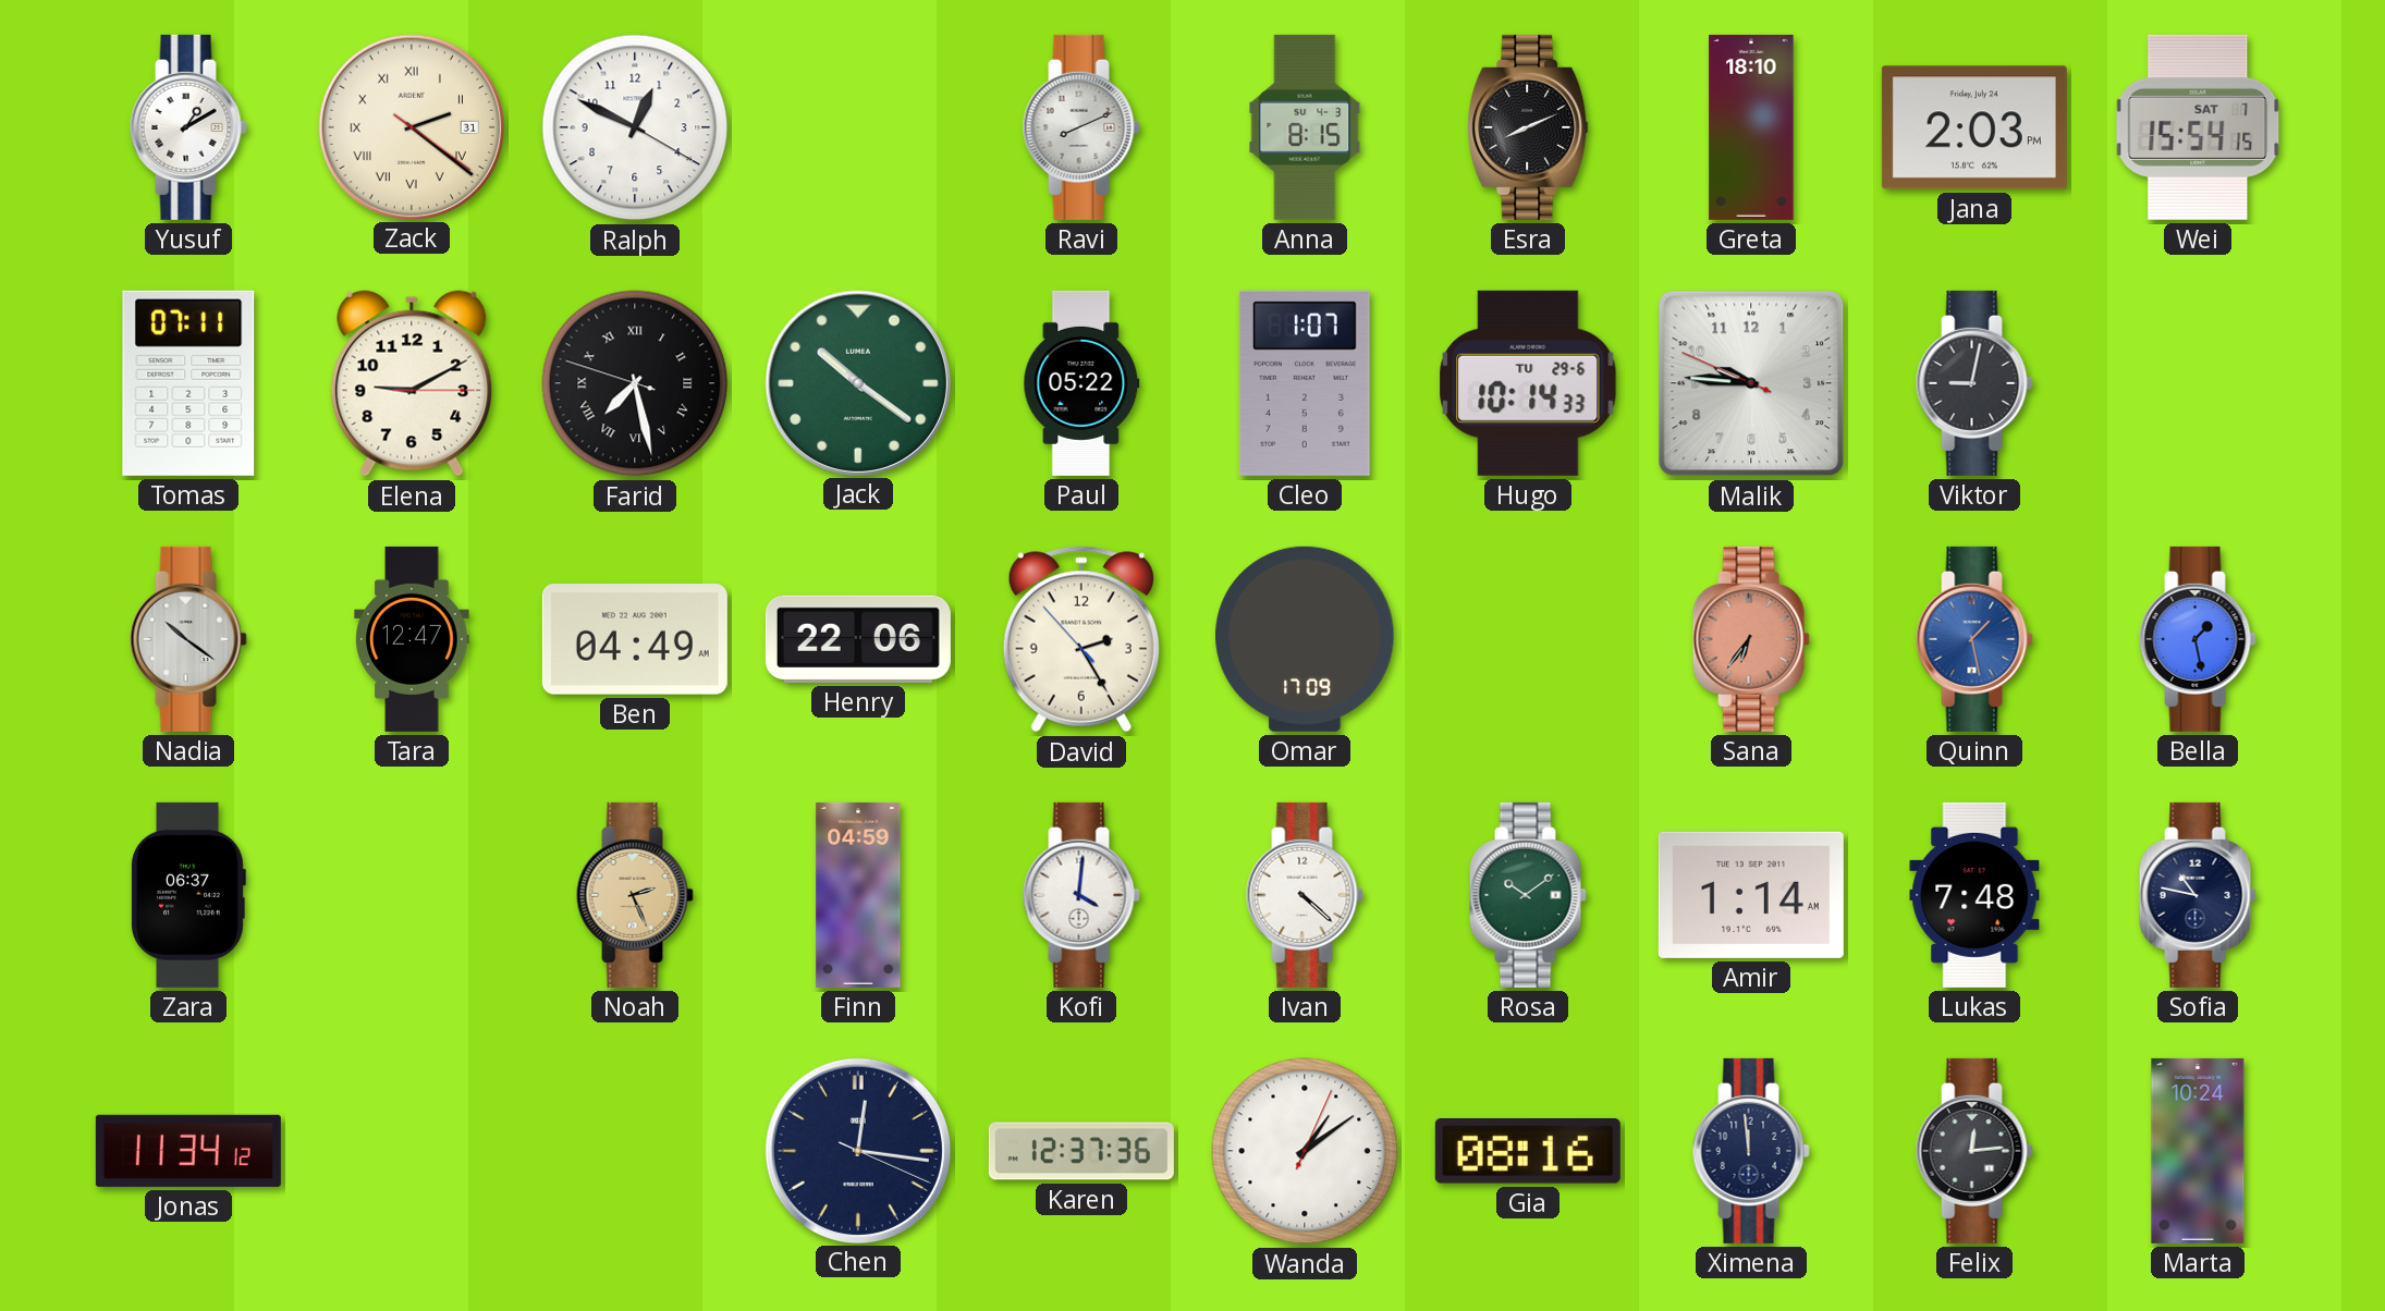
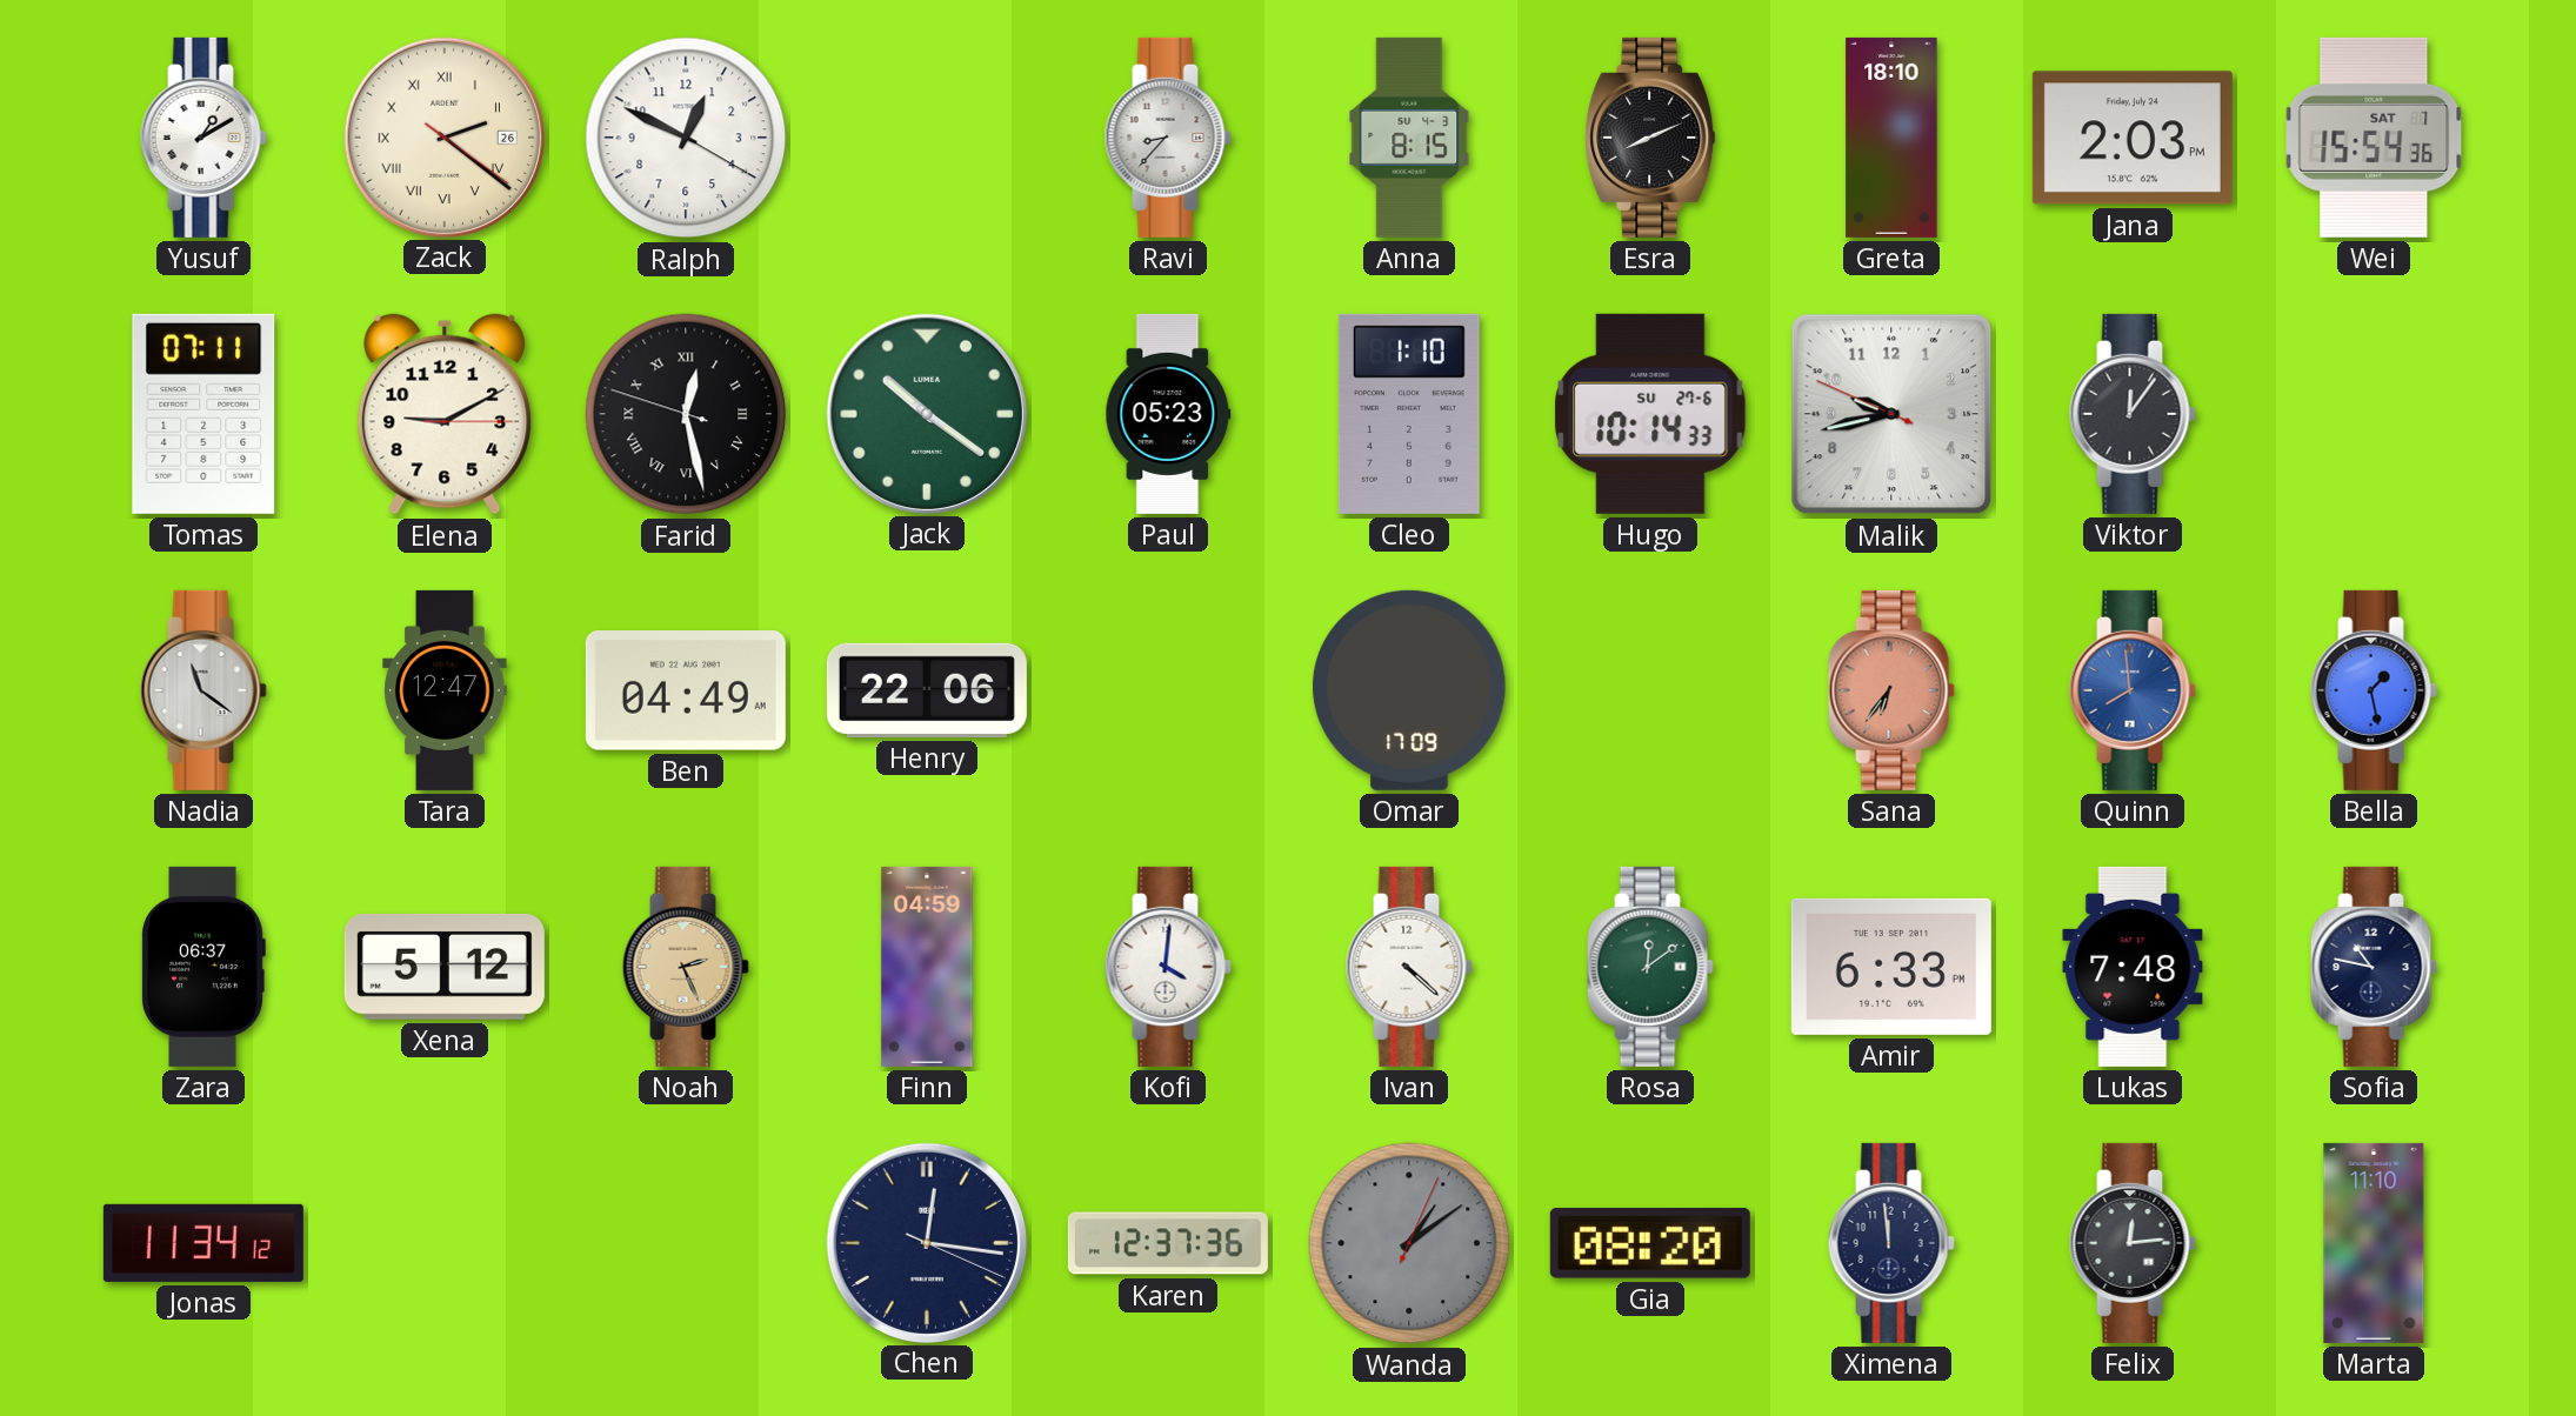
Zack date: 31 -> 26
Ravi: 8:11 -> 8:37
Wei: 15:54:15 -> 15:54:36
Farid: 7:27 -> 12:27
Paul: 05:22 -> 05:23
Cleo: 1:07 -> 1:10
Hugo date: TU 29-6 -> SU 27-6
Malik: 9:45 -> 9:42
Viktor: 9:02 -> 12:06
Nadia: 10:21 -> 11:21
David: 2:24 -> none
Quinn: 1:28 -> 7:59
Xena: none -> 5:12
Rosa: 10:09 -> 12:09
Amir: 1:14 -> 6:33
Wanda dial: white -> grey
Gia: 08:16 -> 08:20
Marta: 10:24 -> 11:10
